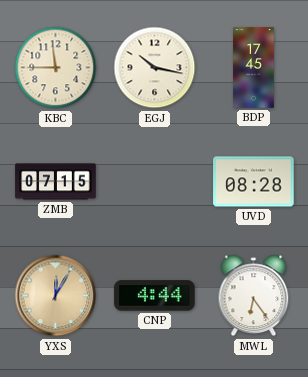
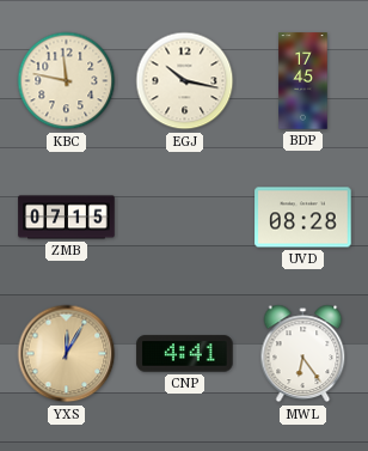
KBC: 11:45 -> 11:47
CNP: 4:44 -> 4:41
